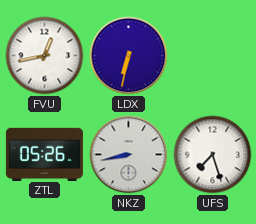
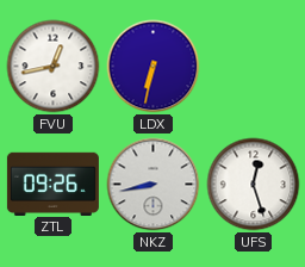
ZTL: 05:26 -> 09:26
UFS: 7:27 -> 12:27
